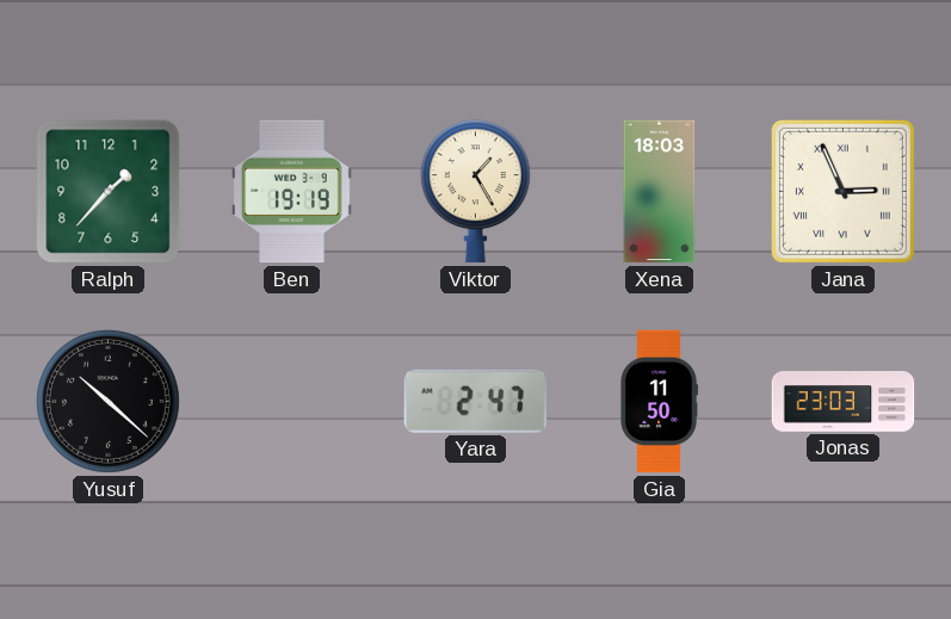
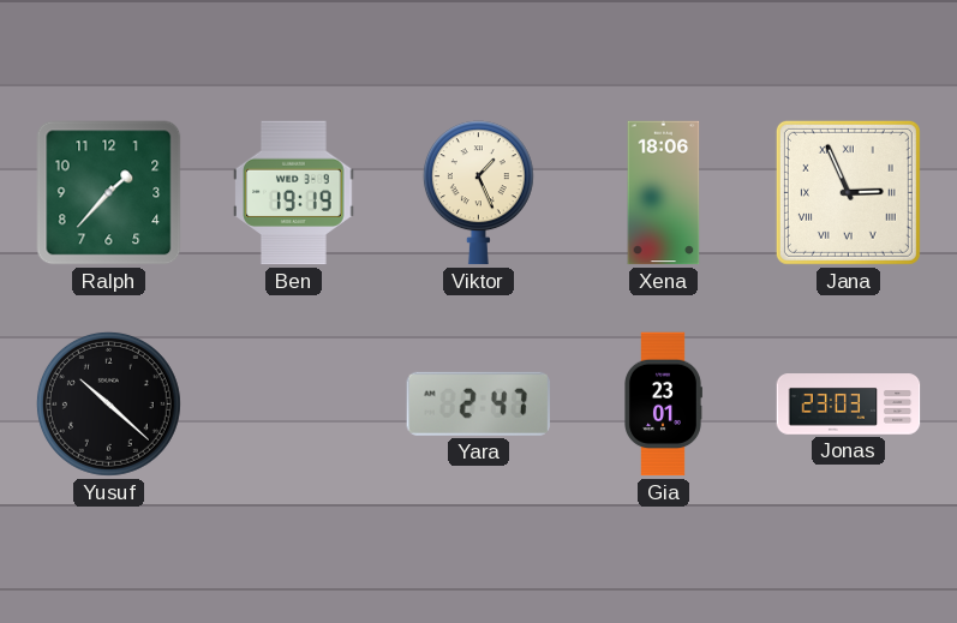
Viktor: 1:25 -> 1:26
Xena: 18:03 -> 18:06
Gia: 11:50 -> 23:01
